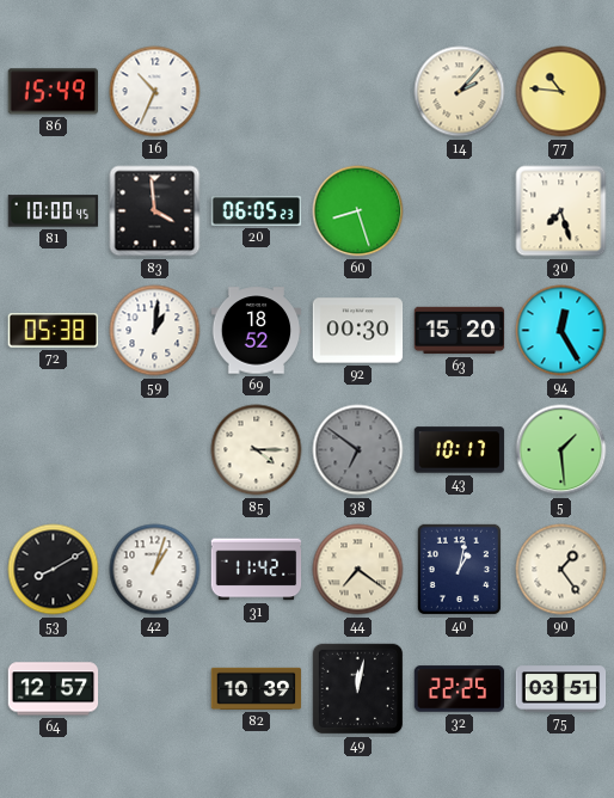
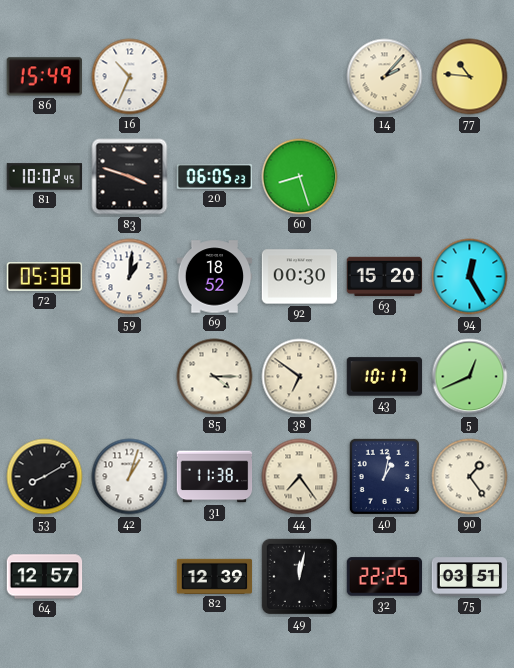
81: 10:00 -> 10:02
83: 3:59 -> 3:48
30: 7:27 -> none
38 dial: grey -> cream
5: 1:29 -> 12:41
31: 11:42 -> 11:38
44: 7:21 -> 7:24
82: 10:39 -> 12:39
